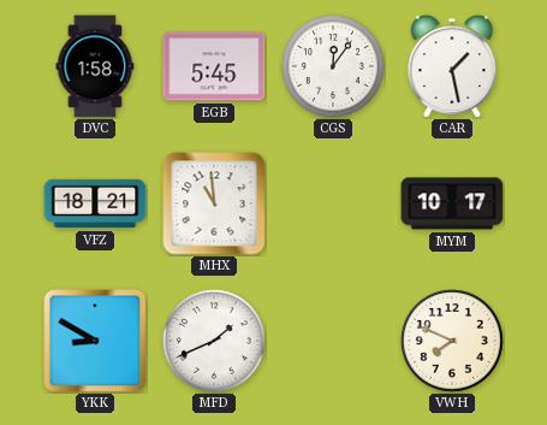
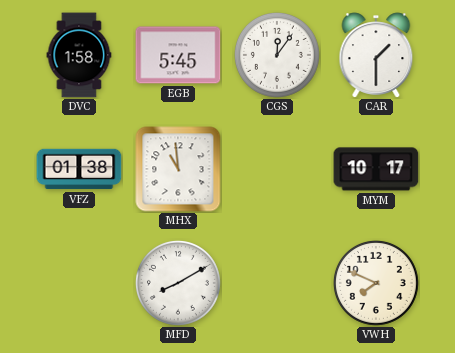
CAR: 1:28 -> 1:30
VFZ: 18:21 -> 01:38
YKK: 8:50 -> none
MFD: 1:41 -> 8:10
